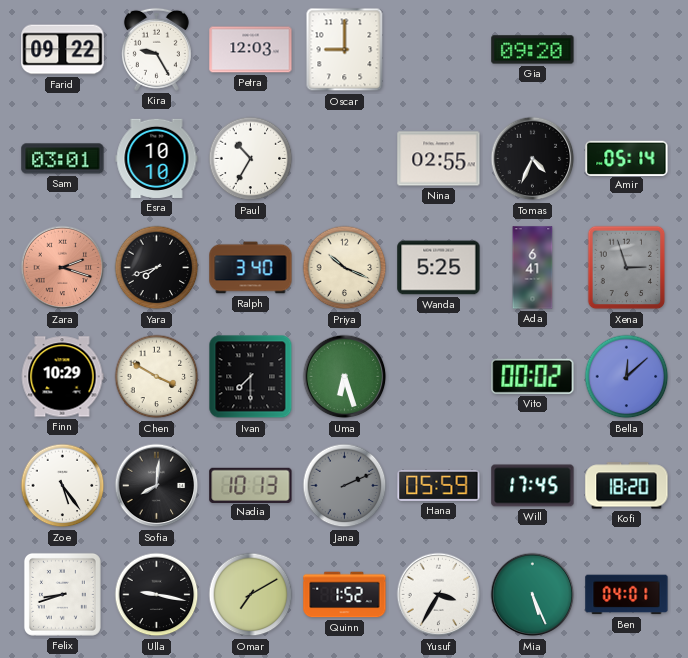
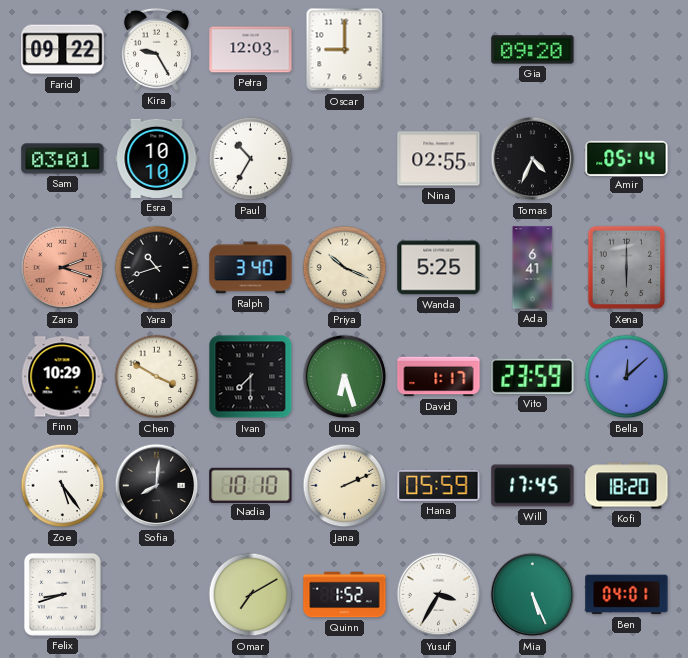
Yara: 7:42 -> 10:42
Xena: 2:57 -> 6:00
David: none -> 1:17
Vito: 00:02 -> 23:59
Nadia: 10:13 -> 10:10
Jana dial: grey -> cream
Ulla: 9:17 -> none
